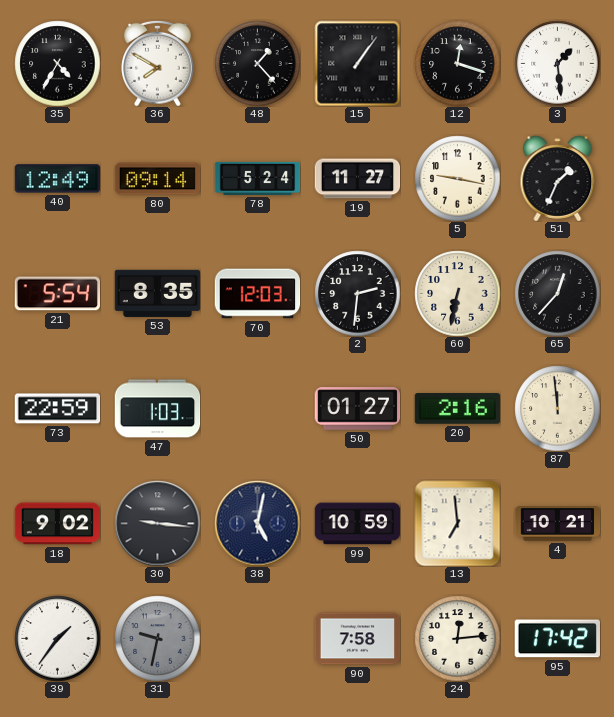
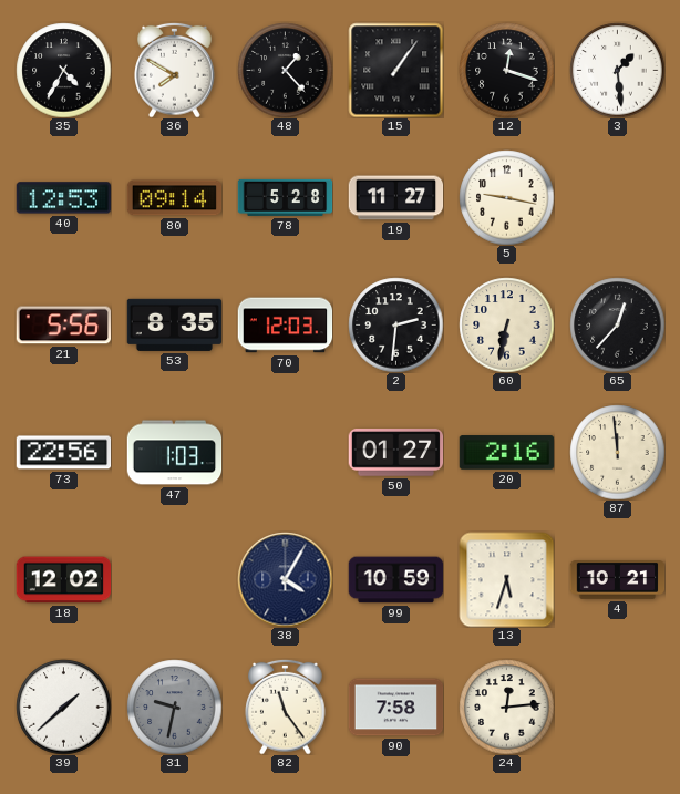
40: 12:49 -> 12:53
78: 5:24 -> 5:28
51: 1:34 -> none
21: 5:54 -> 5:56
73: 22:59 -> 22:56
18: 9:02 -> 12:02
30: 9:16 -> none
38: 5:02 -> 4:05
13: 6:59 -> 5:33
39: 1:36 -> 1:38
82: none -> 11:24
95: 17:42 -> none
